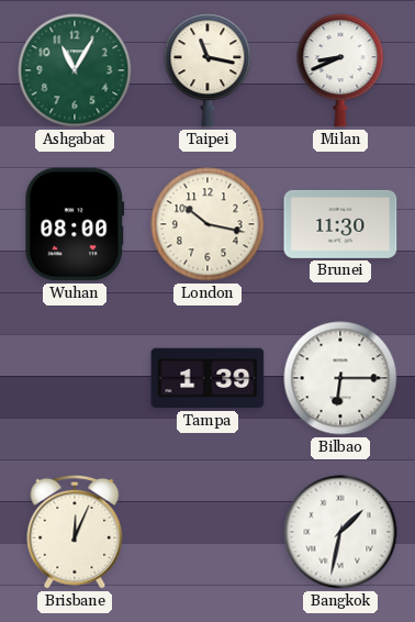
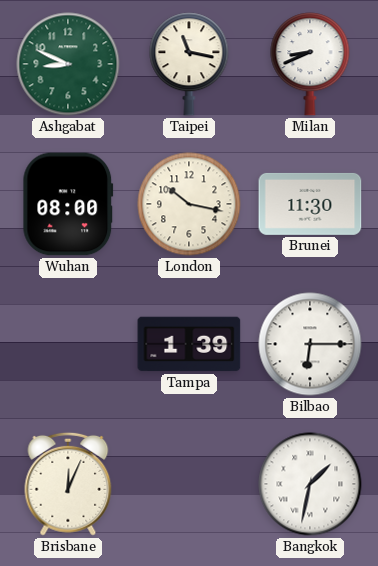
Ashgabat: 11:05 -> 8:49
